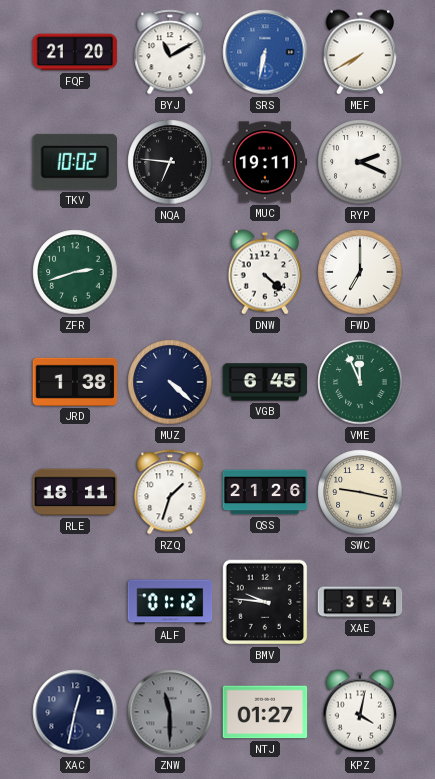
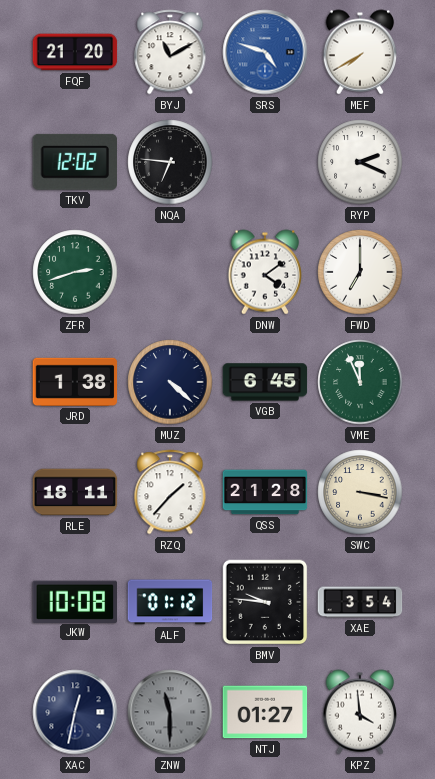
SRS: 6:32 -> 4:48
TKV: 10:02 -> 12:02
MUC: 19:11 -> none
DNW: 4:22 -> 4:09
RZQ: 1:33 -> 1:37
QSS: 21:26 -> 21:28
SWC: 9:17 -> 3:17
JKW: none -> 10:08
KPZ: 4:02 -> 3:59
